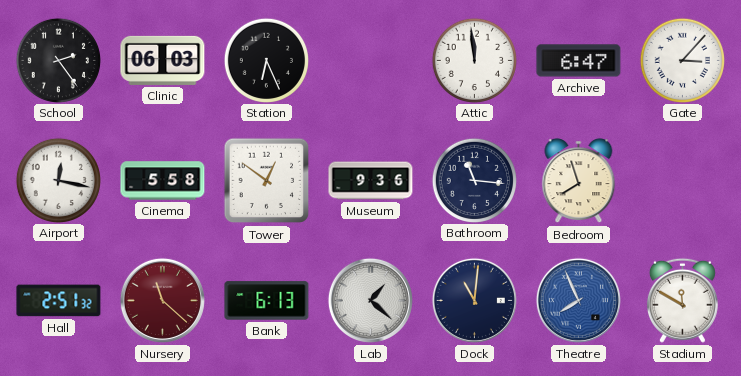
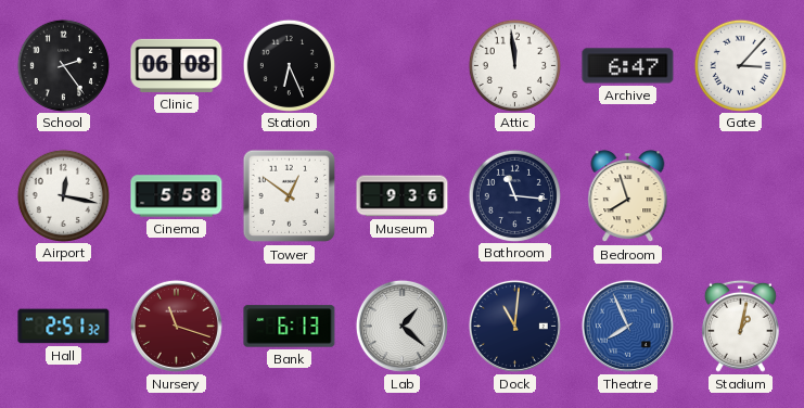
Clinic: 06:03 -> 06:08
Nursery: 11:22 -> 11:18
Stadium: 11:50 -> 1:02
